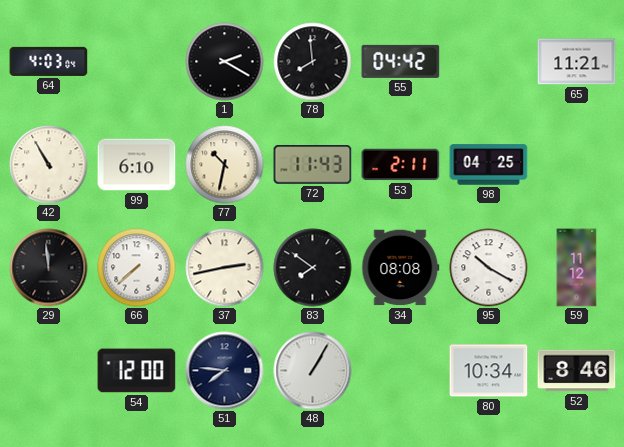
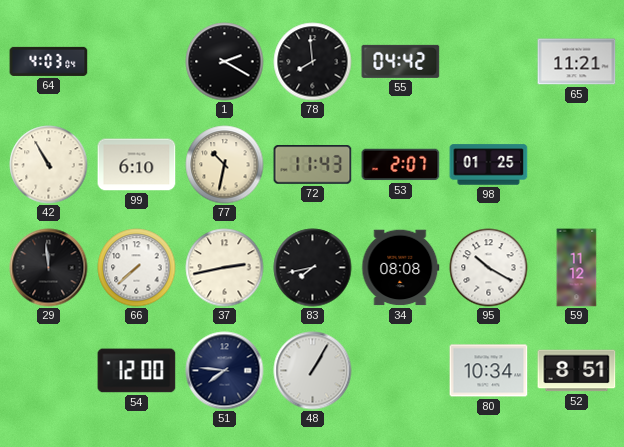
53: 2:11 -> 2:07
98: 04:25 -> 01:25
83: 7:51 -> 7:43
52: 8:46 -> 8:51
